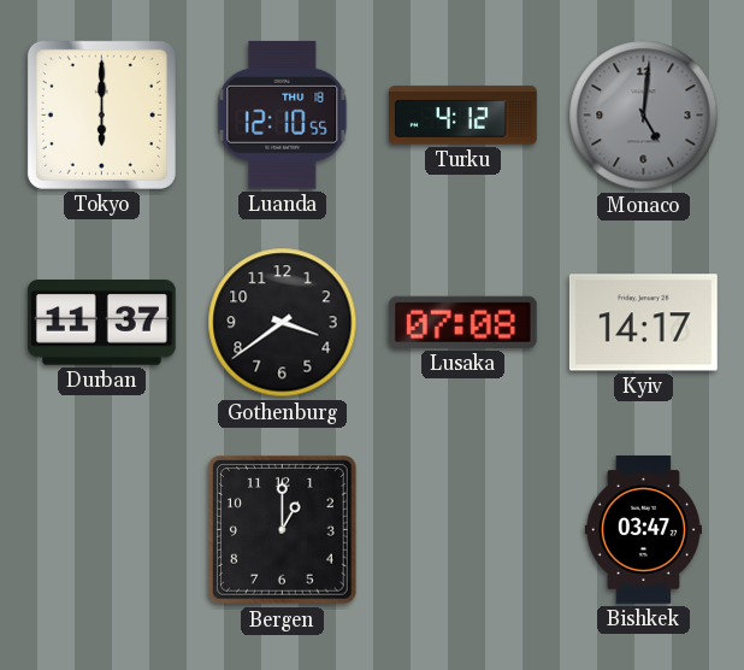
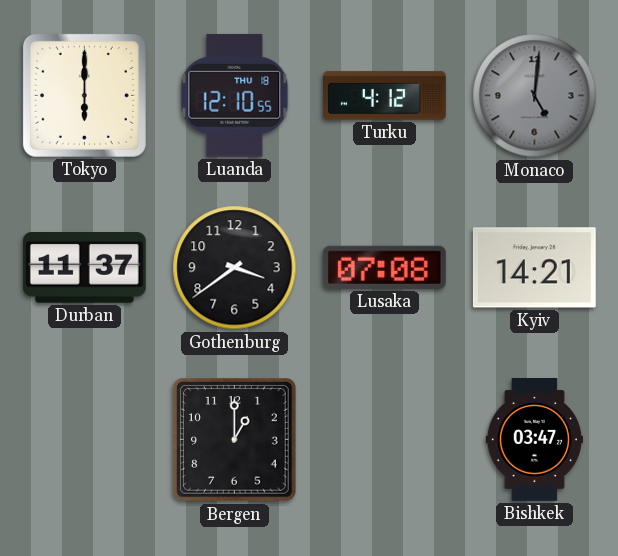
Kyiv: 14:17 -> 14:21
